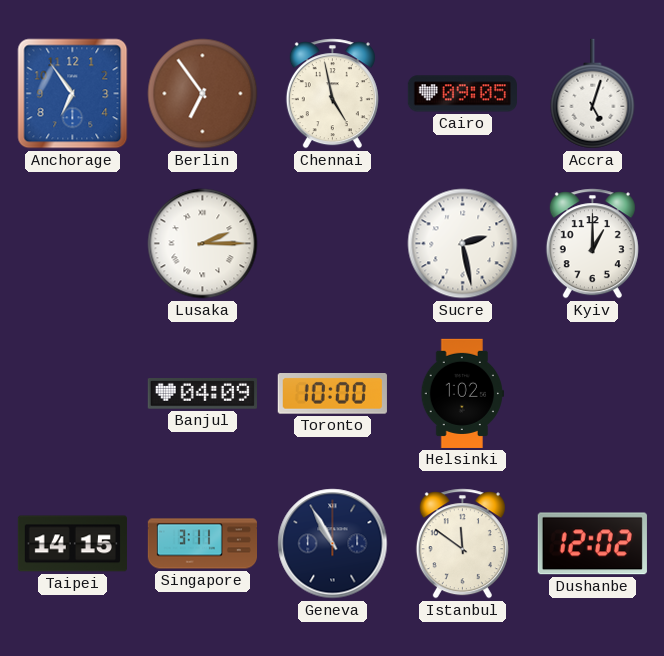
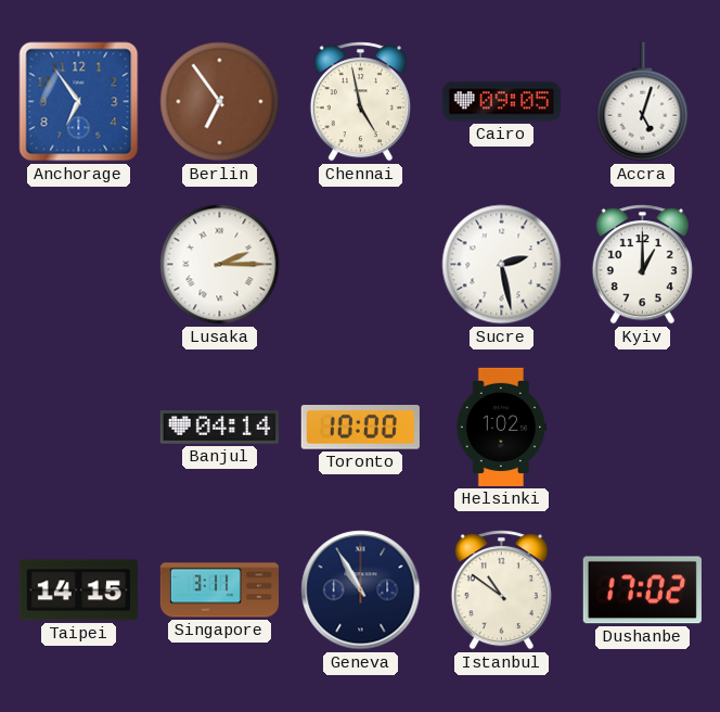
Banjul: 04:09 -> 04:14
Istanbul: 11:51 -> 10:51
Dushanbe: 12:02 -> 17:02
